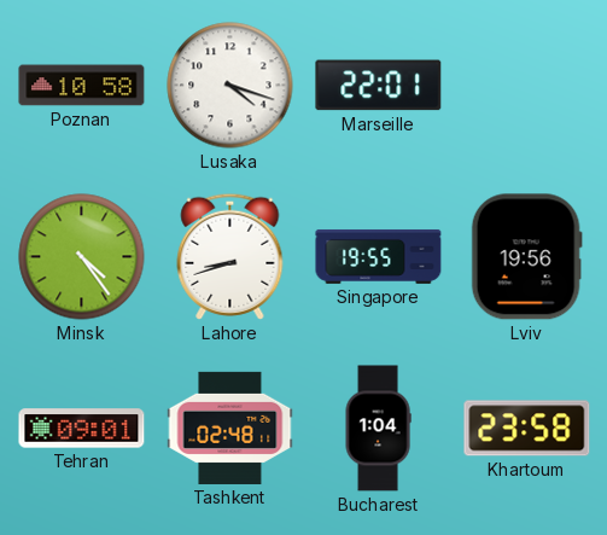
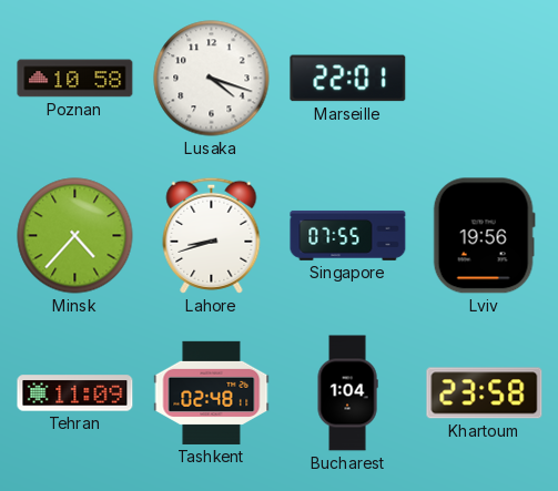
Minsk: 4:24 -> 4:37
Singapore: 19:55 -> 07:55
Tehran: 09:01 -> 11:09
